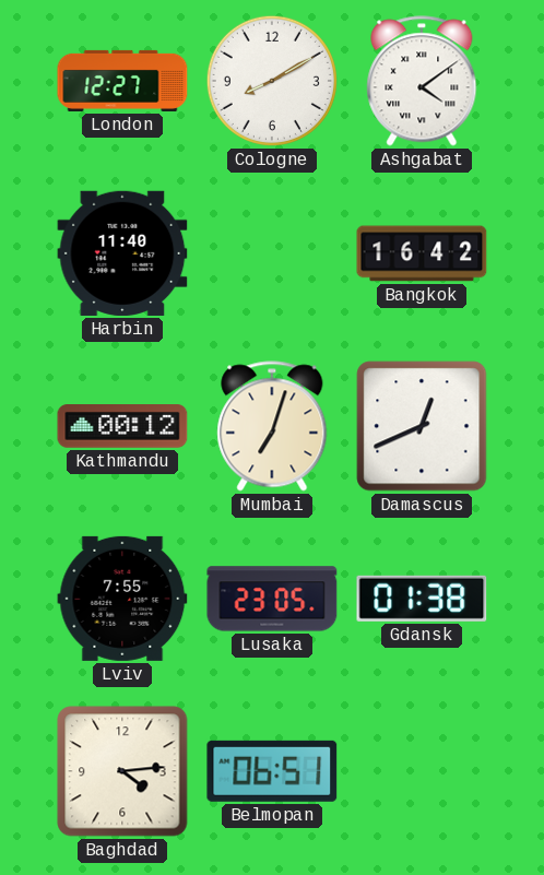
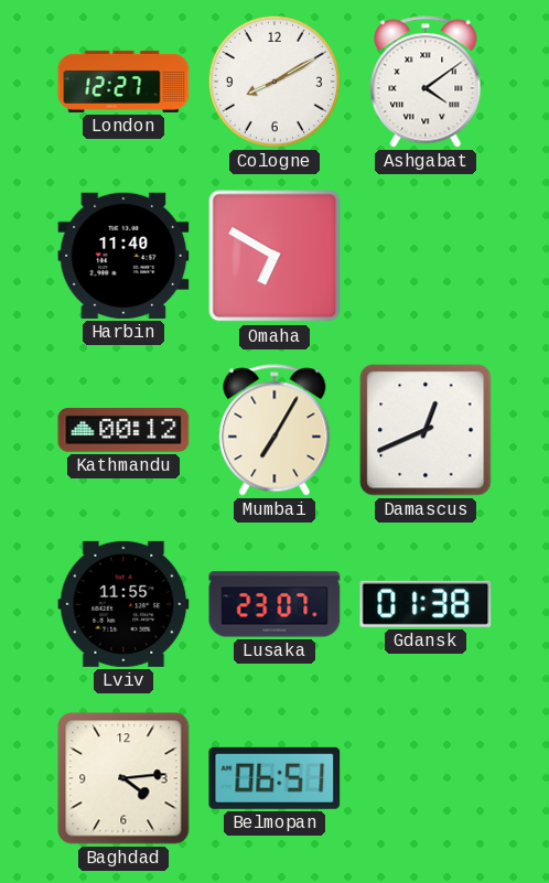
Omaha: none -> 6:50
Bangkok: 16:42 -> none
Mumbai: 7:03 -> 7:05
Lviv: 7:55 -> 11:55
Lusaka: 23:05 -> 23:07
